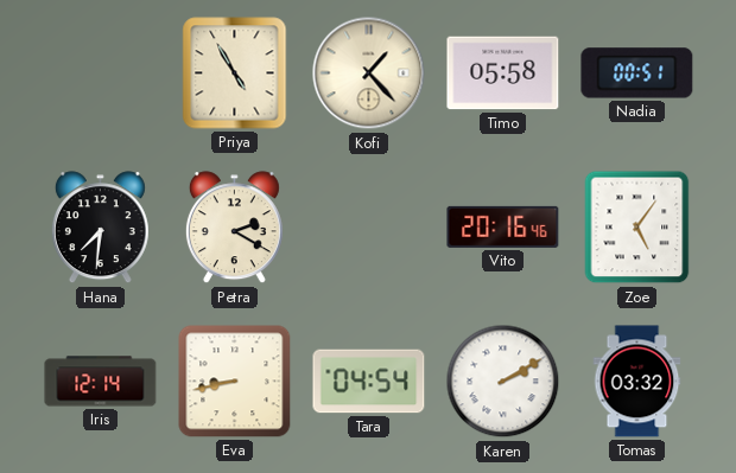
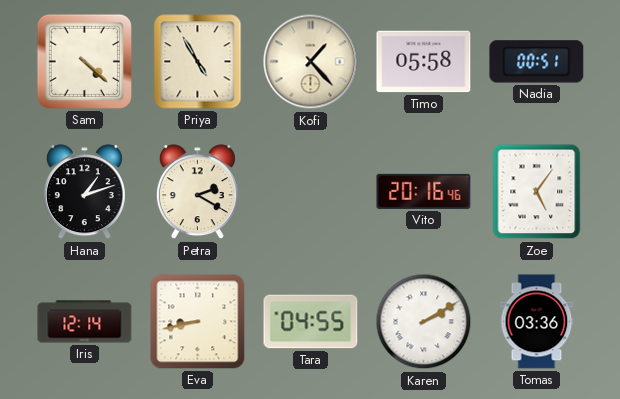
Sam: none -> 4:22
Hana: 7:31 -> 1:12
Tara: 04:54 -> 04:55
Tomas: 03:32 -> 03:36
